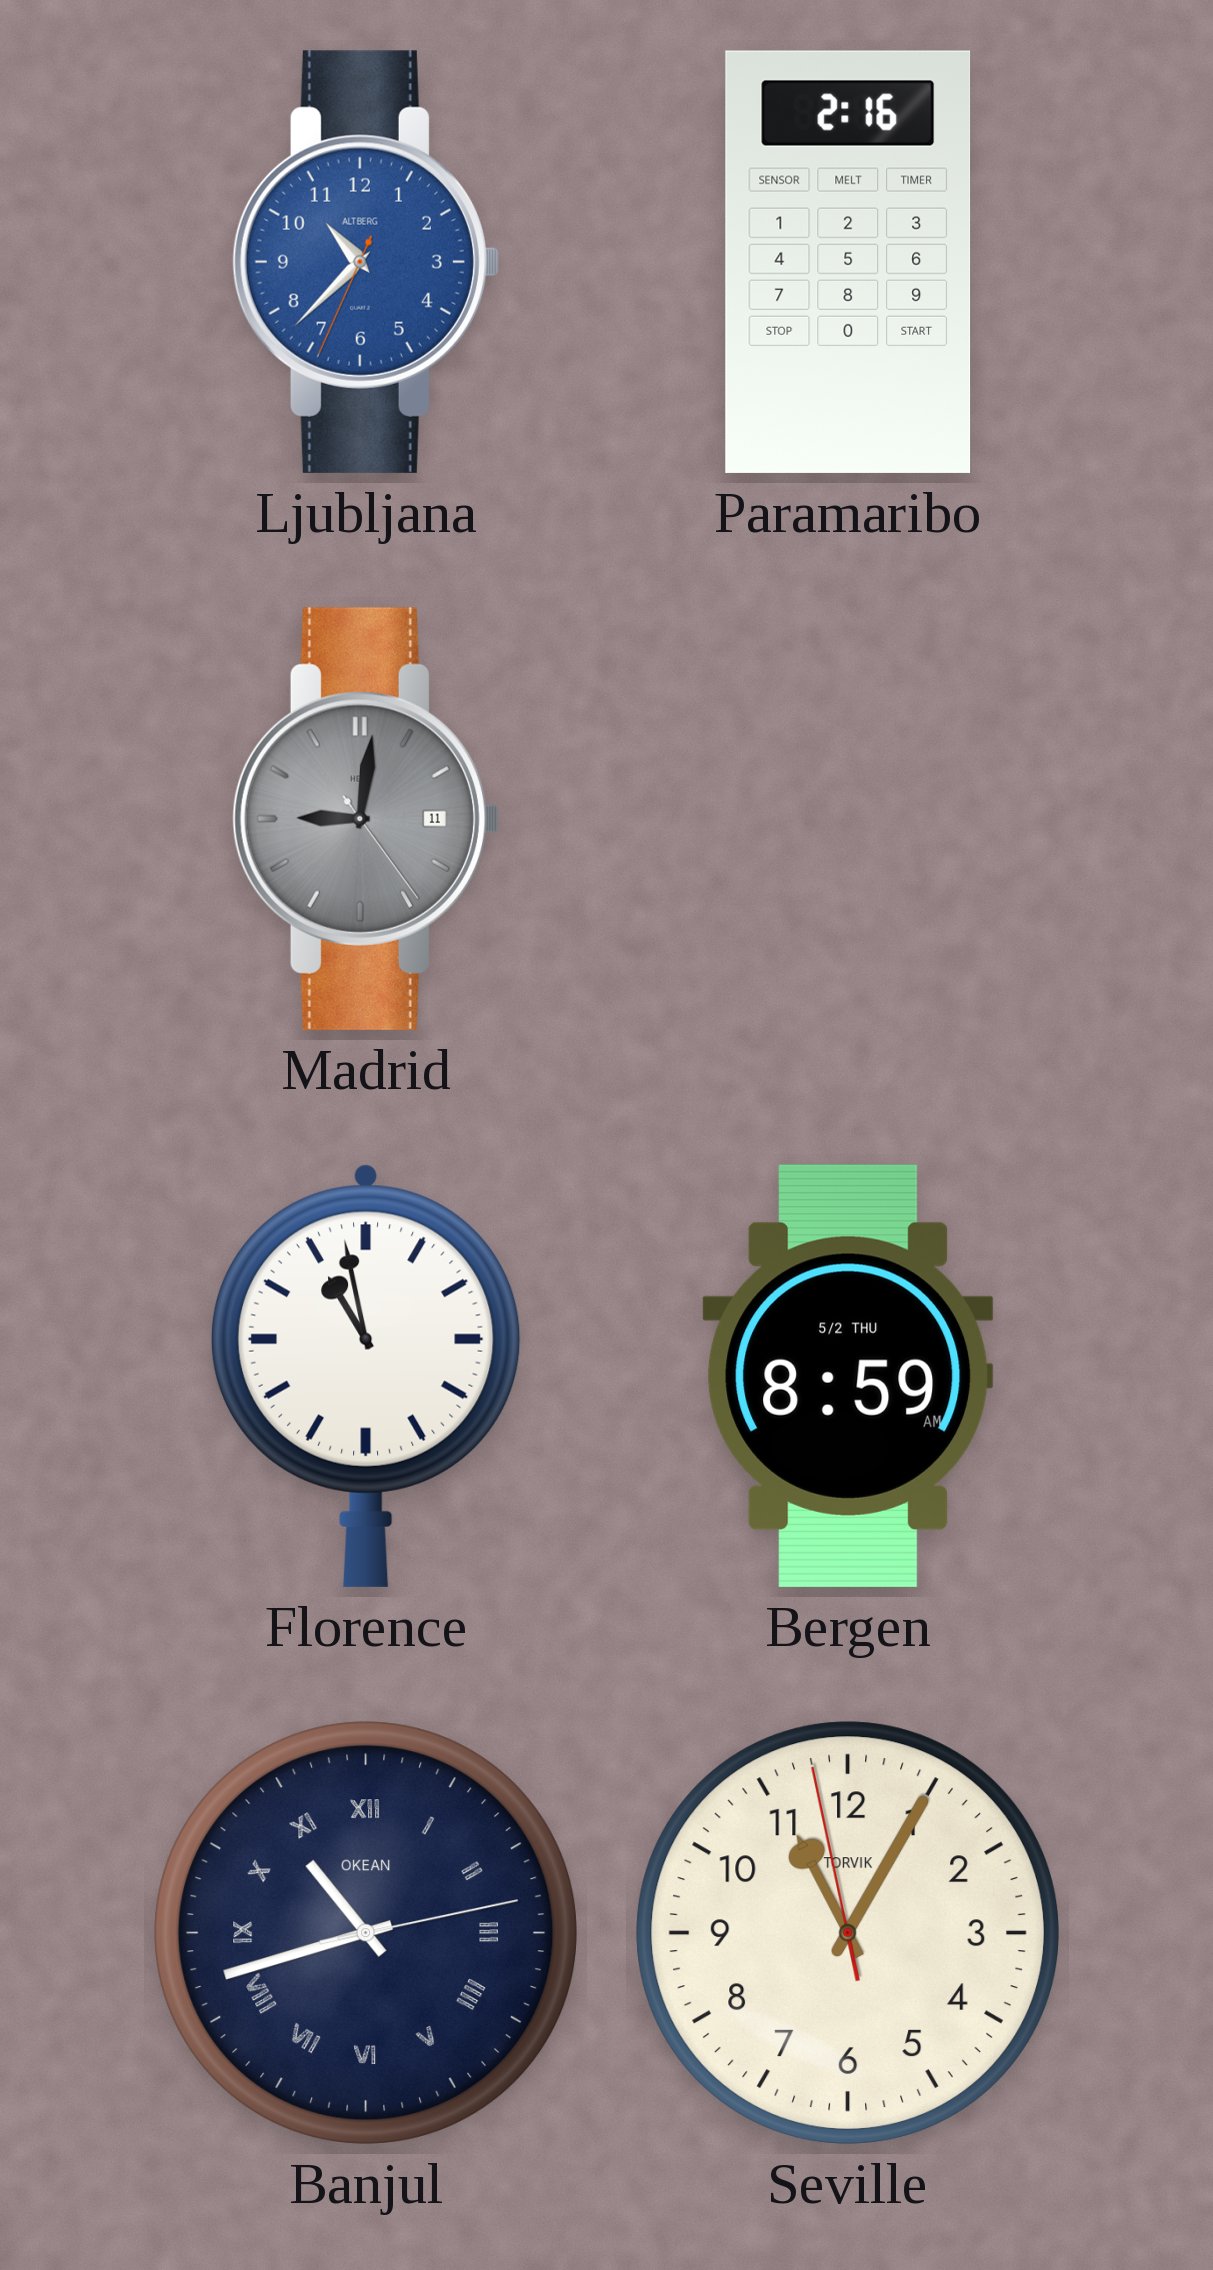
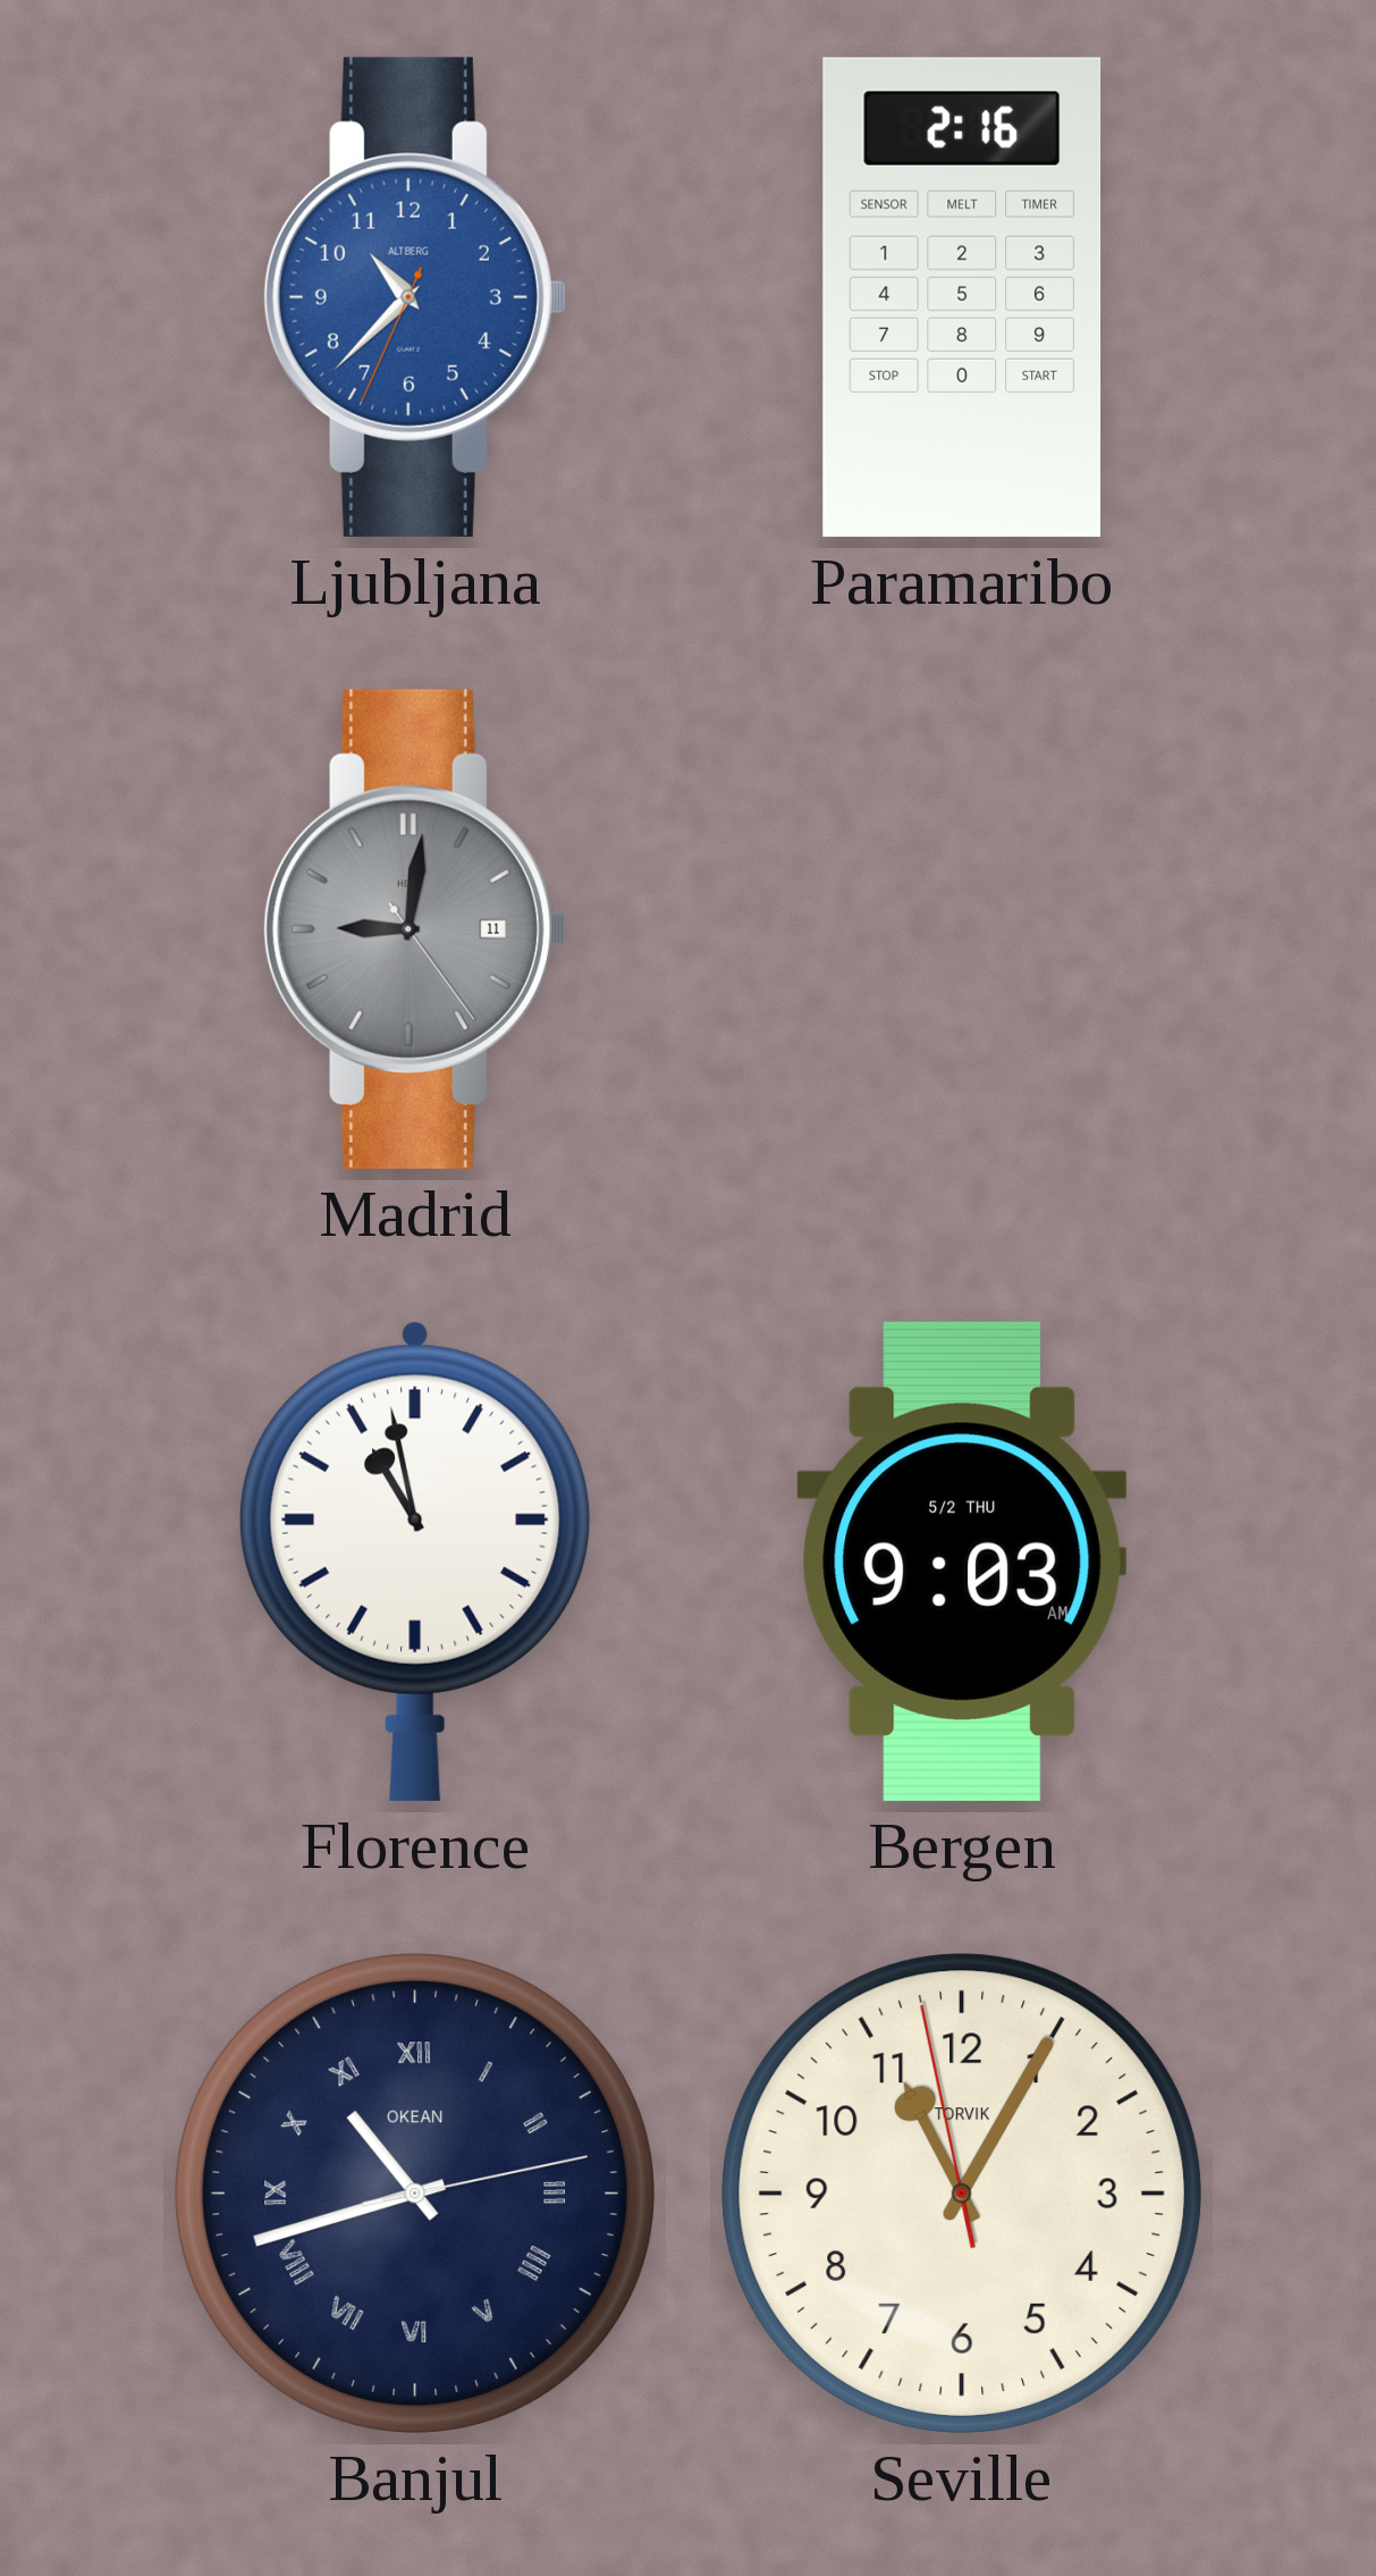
Bergen: 8:59 -> 9:03
